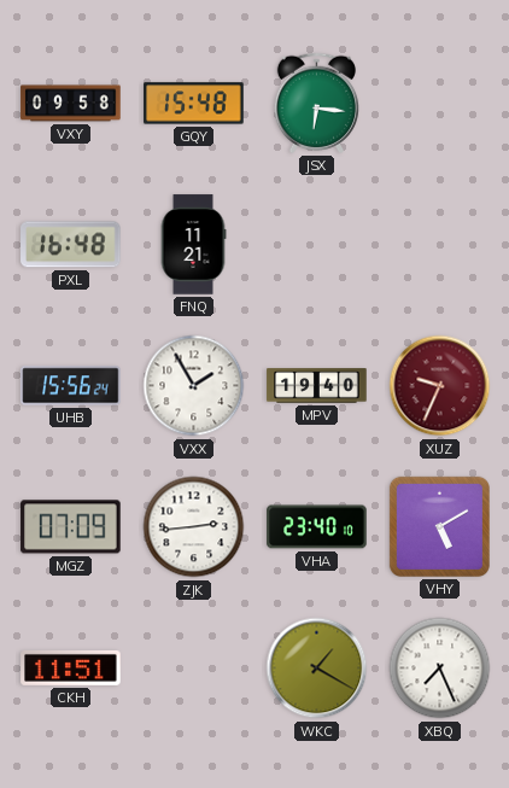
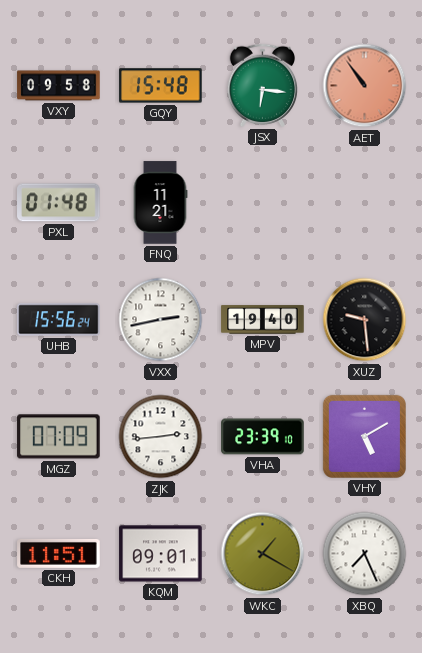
AET: none -> 10:54
PXL: 16:48 -> 01:48
VXX: 1:55 -> 2:43
XUZ: 9:34 -> 9:29
XUZ dial: burgundy -> black
VHA: 23:40 -> 23:39
KQM: none -> 09:01
